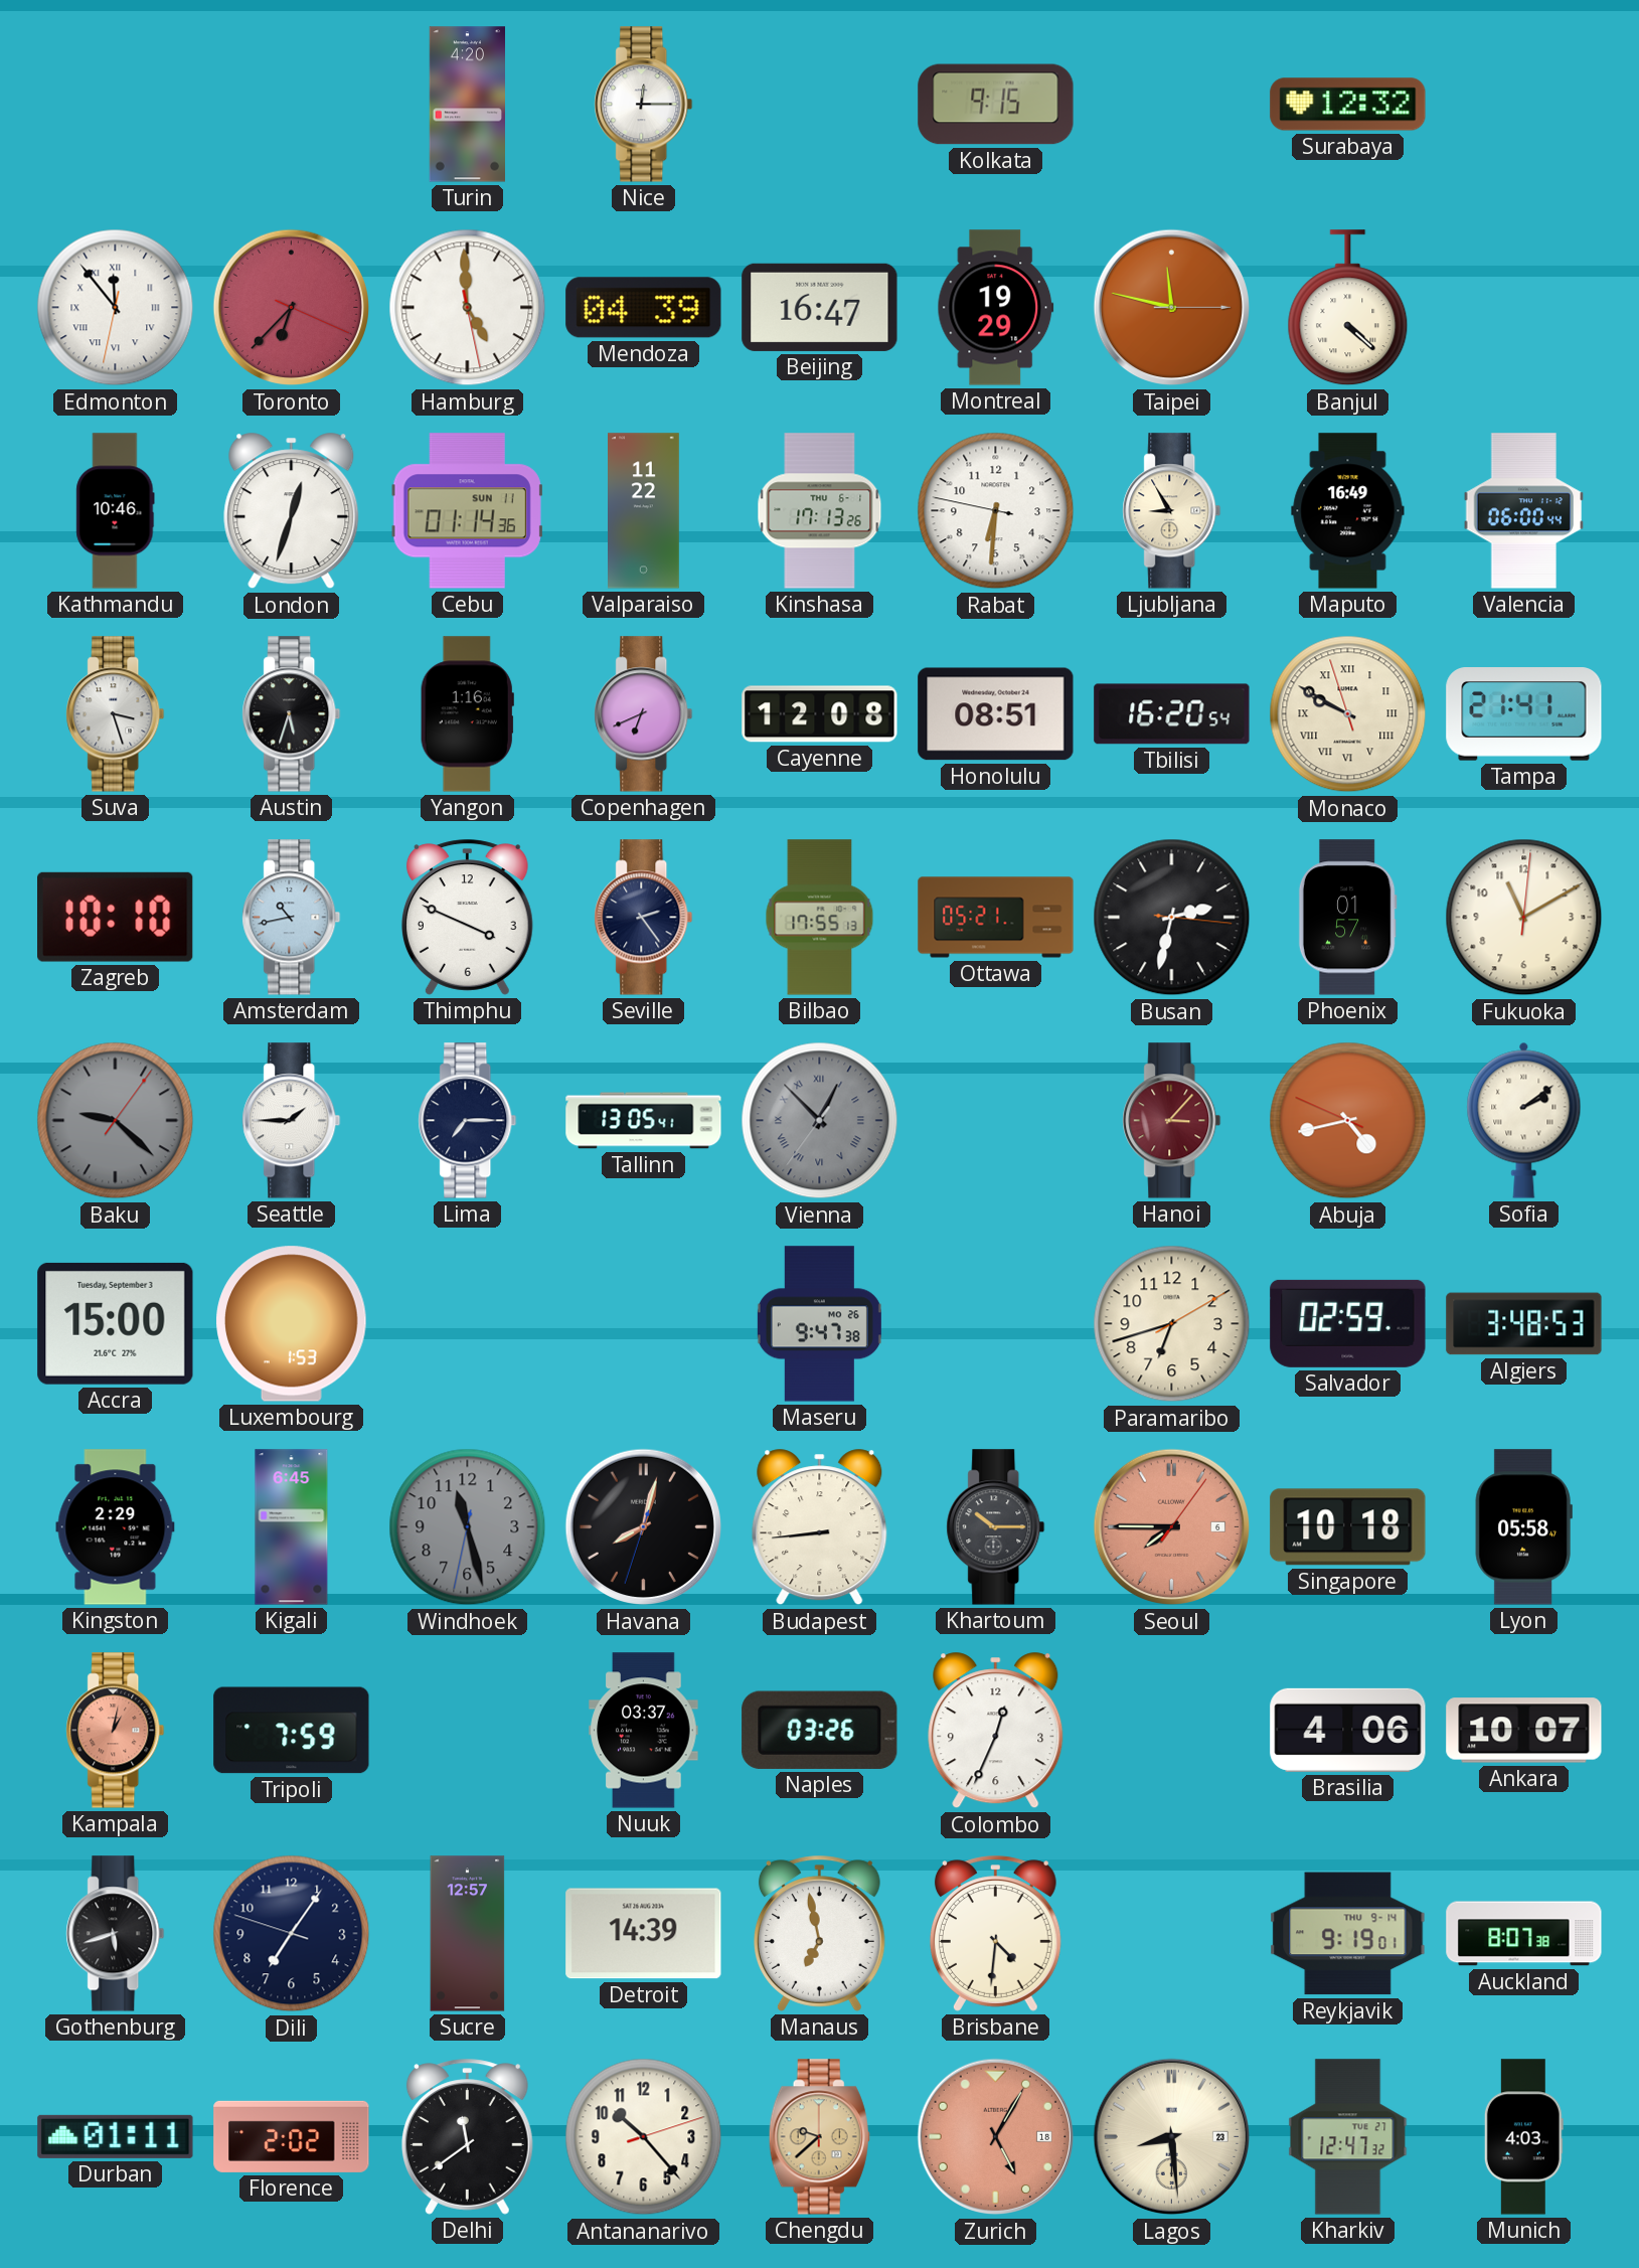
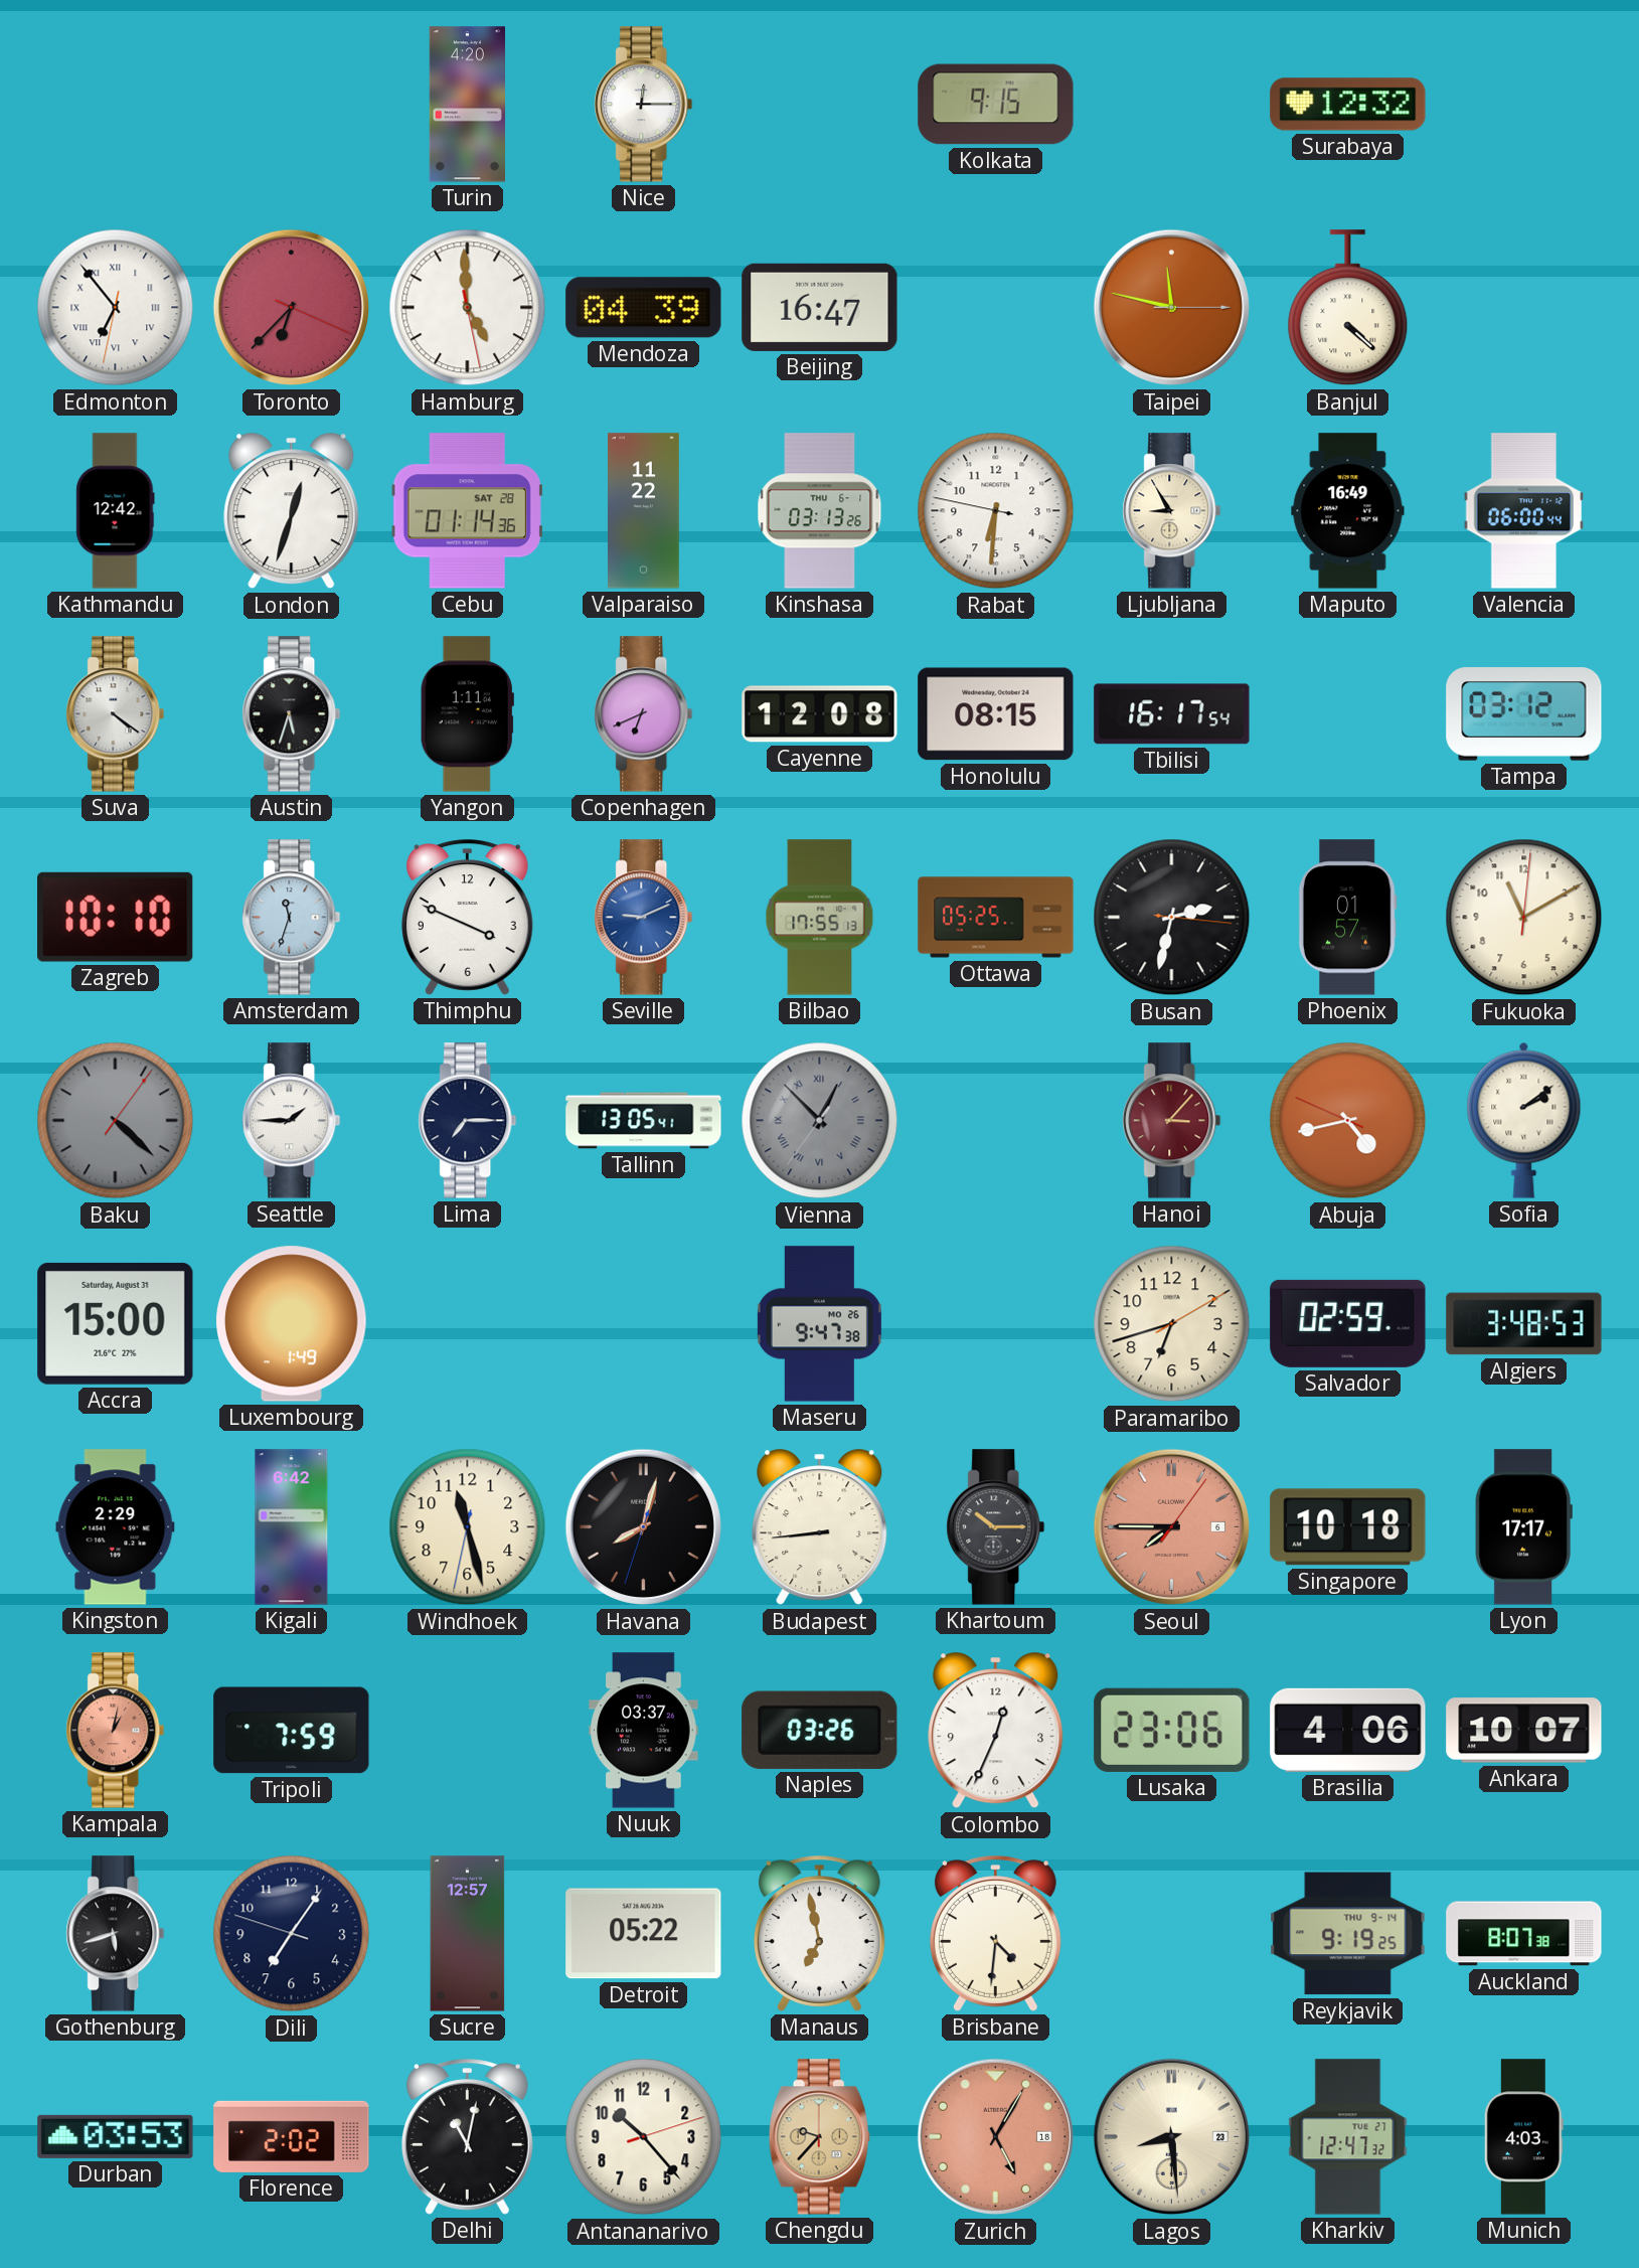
Edmonton: 11:53 -> 6:53
Montreal: 19:29 -> none
Kathmandu: 10:46 -> 12:42
Cebu date: SUN 11 -> SAT 28
Kinshasa: 17:13 -> 03:13
Suva: 3:27 -> 4:21
Yangon: 1:16 -> 1:11
Honolulu: 08:51 -> 08:15
Tbilisi: 16:20 -> 16:17
Monaco: 9:49 -> none
Tampa: 21:41 -> 03:12
Amsterdam: 10:43 -> 11:33
Seville: 2:24 -> 9:11
Seville dial: navy -> blue
Ottawa: 05:21 -> 05:25
Baku: 9:22 -> 4:22
Accra date: Tuesday, September 3 -> Saturday, August 31
Luxembourg: 1:53 -> 1:49
Kigali: 6:45 -> 6:42
Windhoek dial: grey -> cream
Lyon: 05:58 -> 17:17
Lusaka: none -> 23:06
Detroit: 14:39 -> 05:22
Reykjavik: 9:19:01 -> 9:19:25
Durban: 01:11 -> 03:53
Delhi: 11:39 -> 11:02
Chengdu: 9:38 -> 9:37
